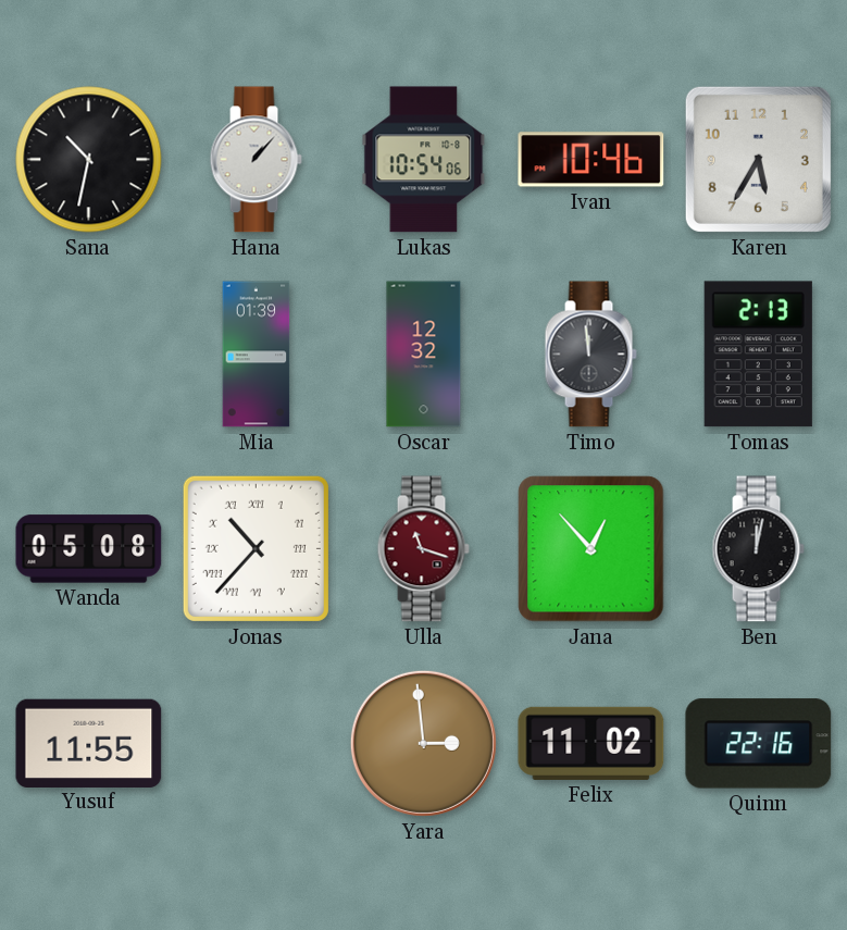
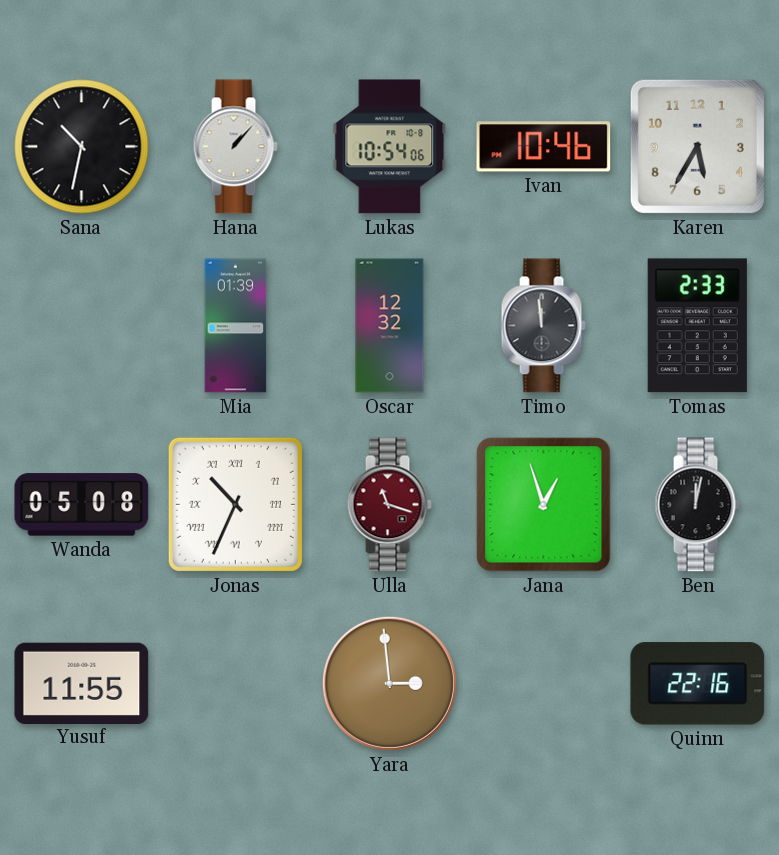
Tomas: 2:13 -> 2:33
Jonas: 10:37 -> 10:34
Jana: 12:53 -> 12:57
Felix: 11:02 -> none
